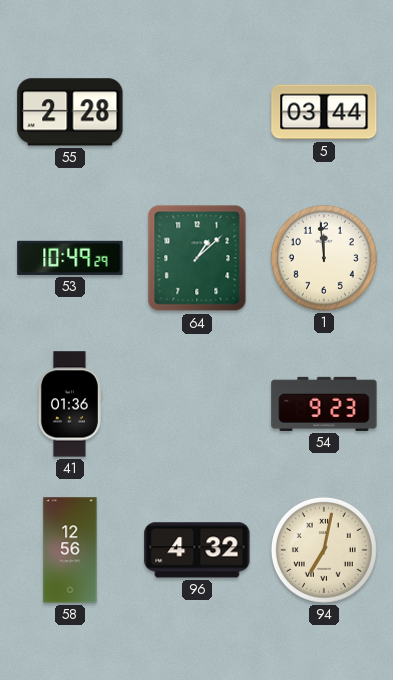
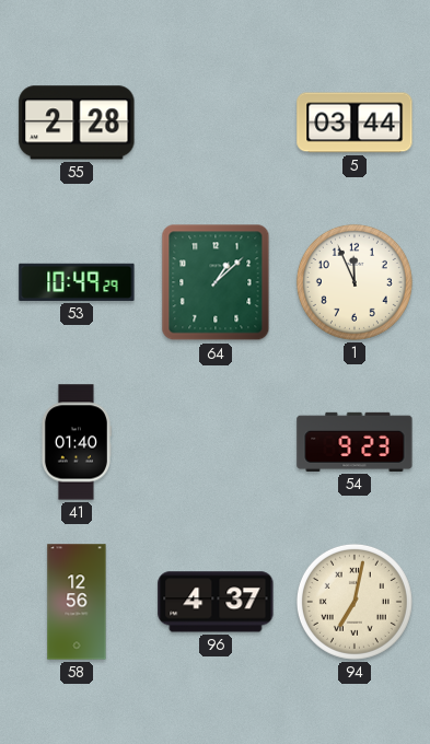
1: 11:59 -> 11:56
41: 01:36 -> 01:40
96: 4:32 -> 4:37
